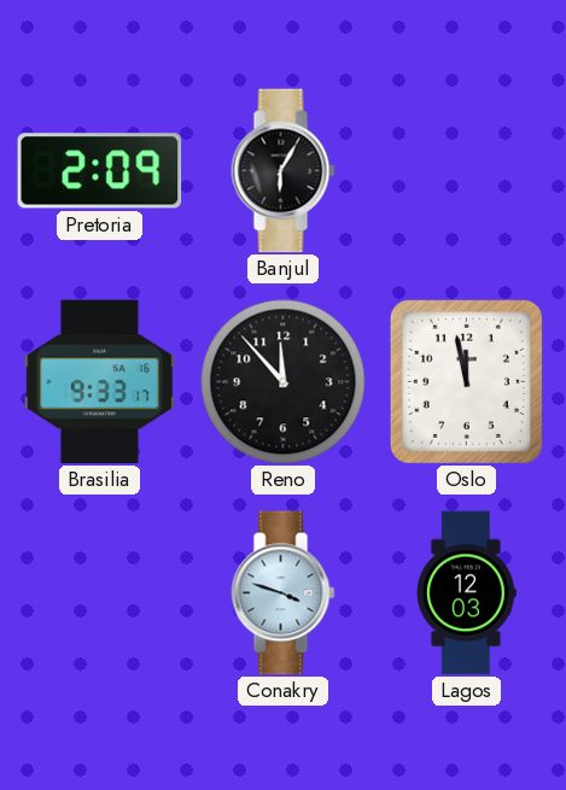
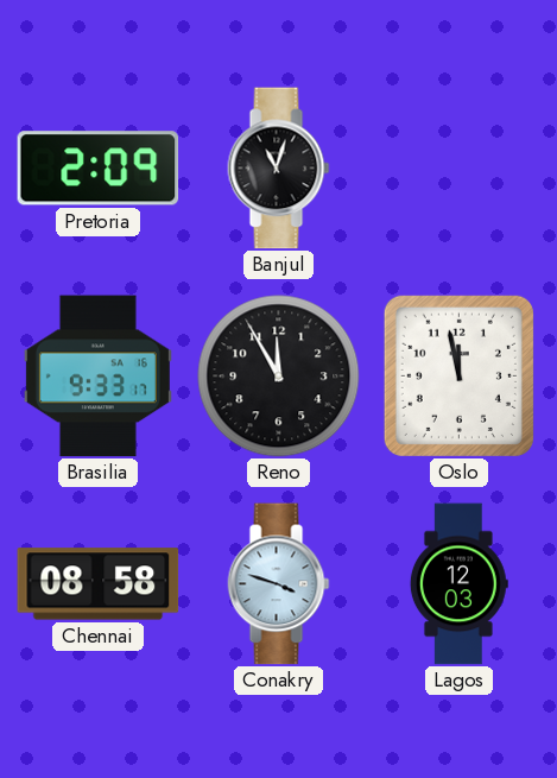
Banjul: 6:05 -> 11:03
Reno: 11:53 -> 11:55
Chennai: none -> 08:58
